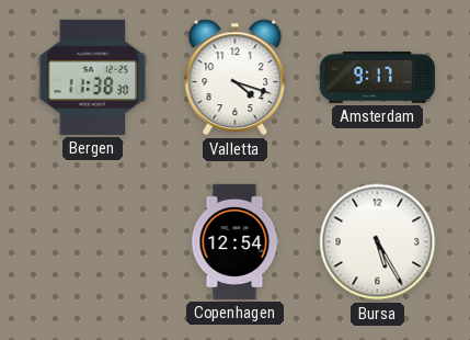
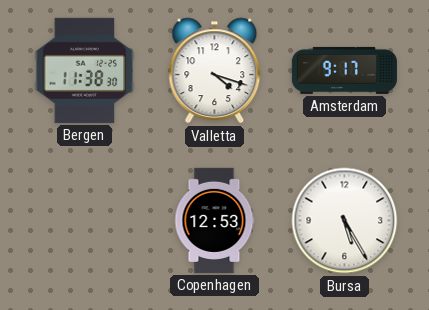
Copenhagen: 12:54 -> 12:53
